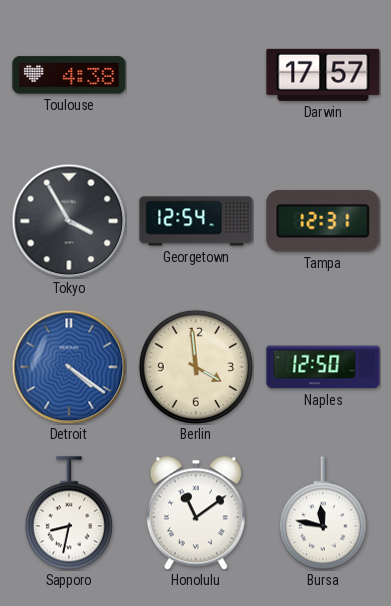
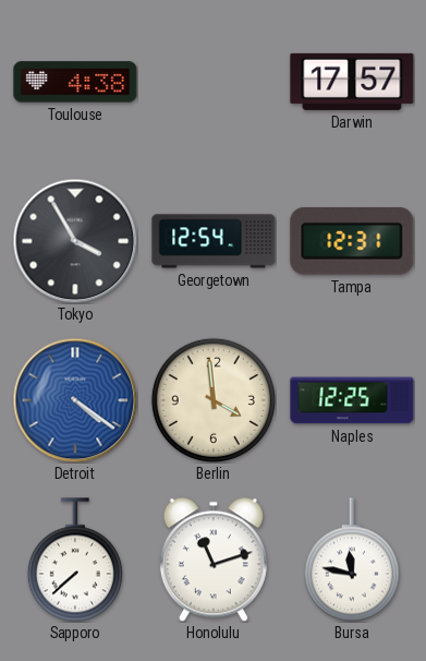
Naples: 12:50 -> 12:25
Sapporo: 8:32 -> 7:38
Honolulu: 11:09 -> 11:12
